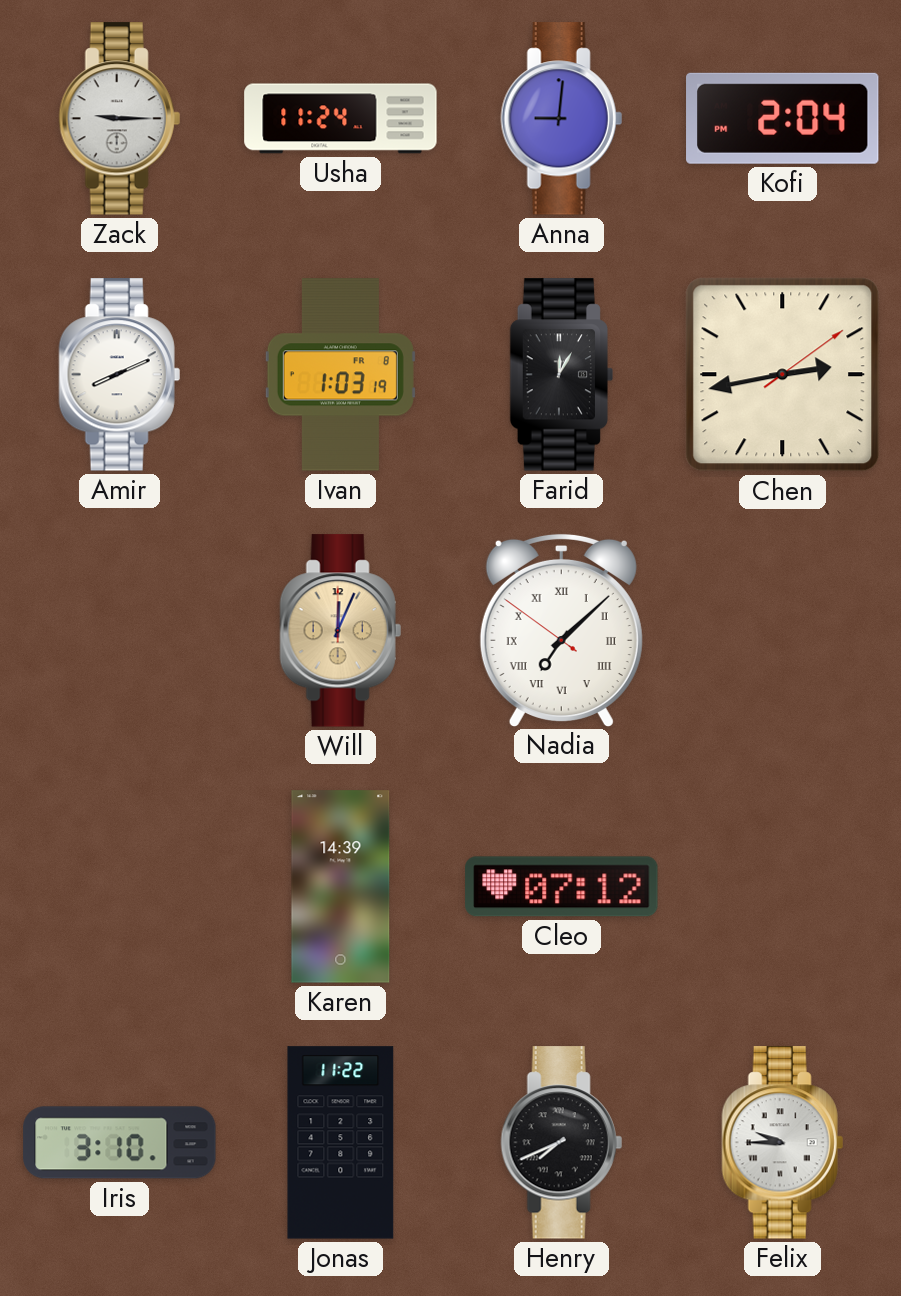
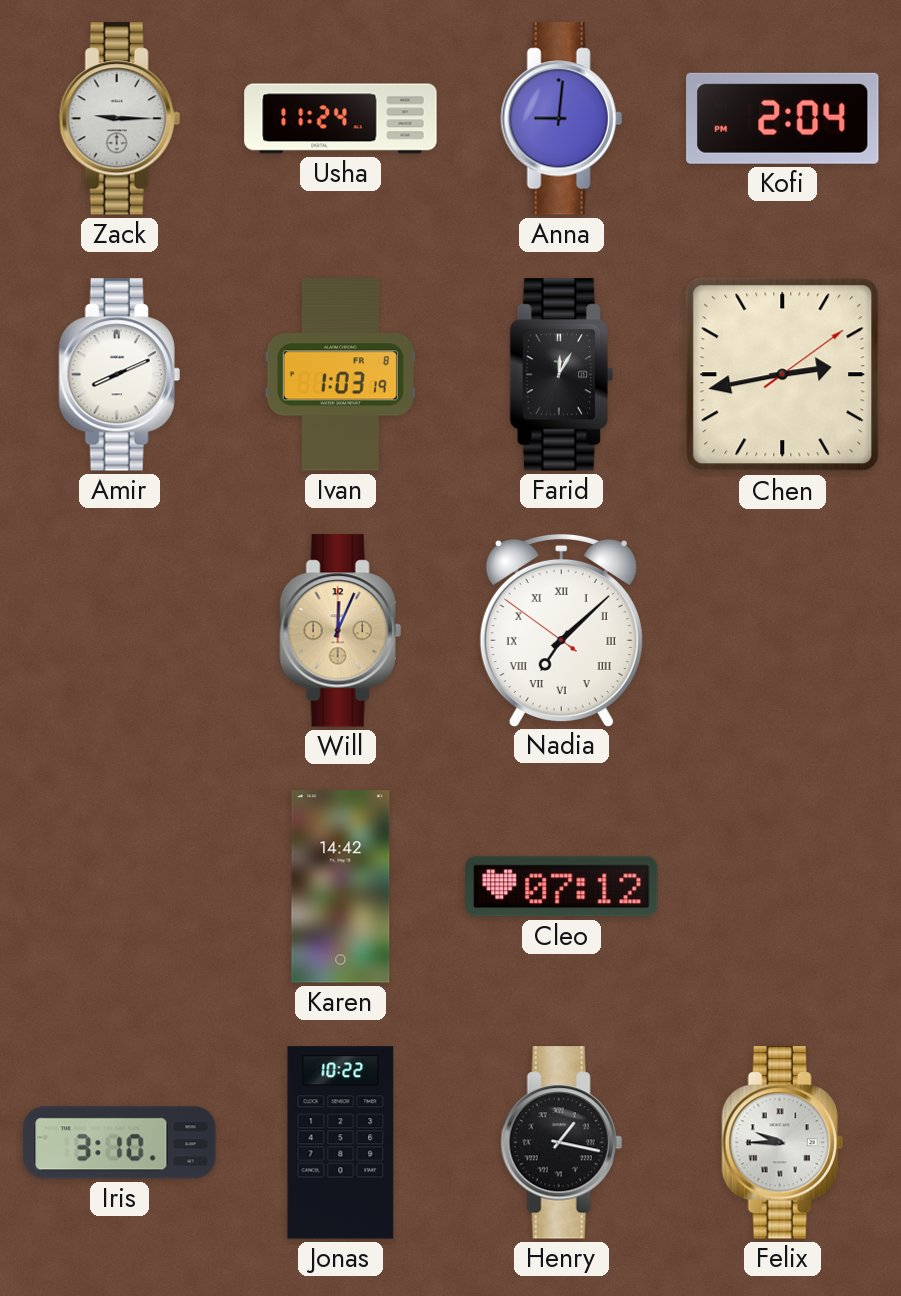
Karen: 14:39 -> 14:42
Jonas: 11:22 -> 10:22
Henry: 7:41 -> 1:17
